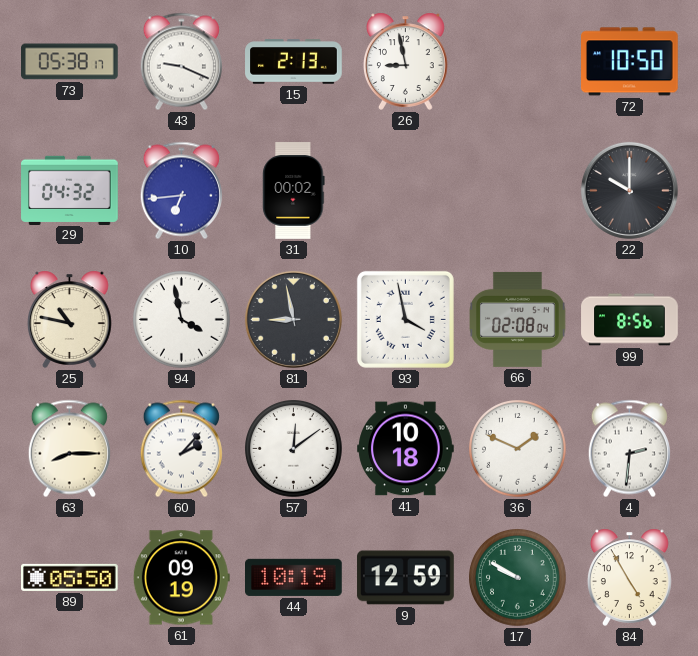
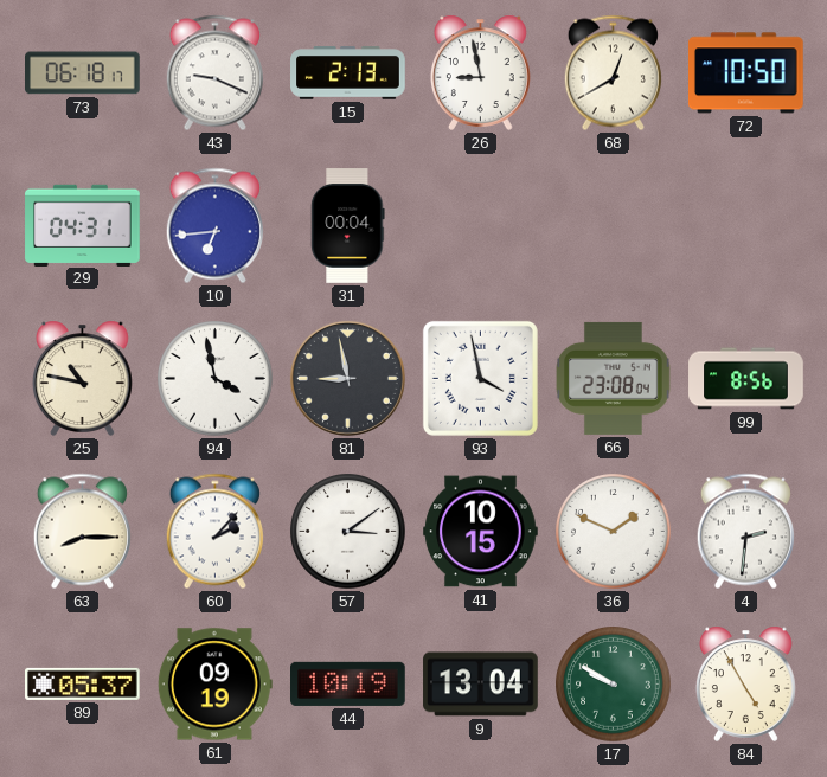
73: 05:38 -> 06:18
68: none -> 12:40
29: 04:32 -> 04:31
31: 00:02 -> 00:04
22: 10:00 -> none
66: 02:08 -> 23:08
57: 12:09 -> 3:09
41: 10:18 -> 10:15
89: 05:50 -> 05:37
9: 12:59 -> 13:04
